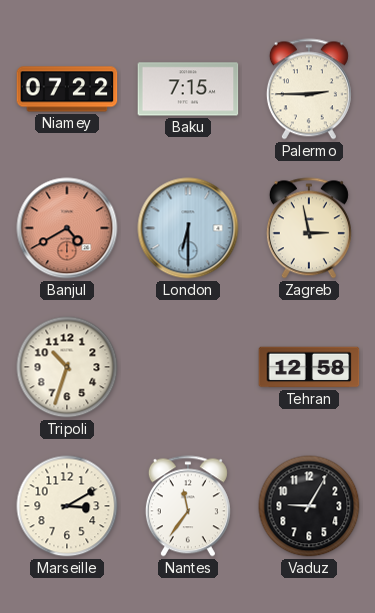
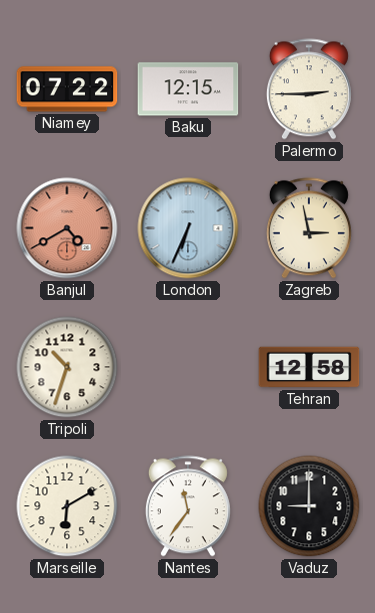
Baku: 7:15 -> 12:15
London: 6:30 -> 6:34
Marseille: 3:10 -> 6:10
Vaduz: 9:05 -> 9:00
